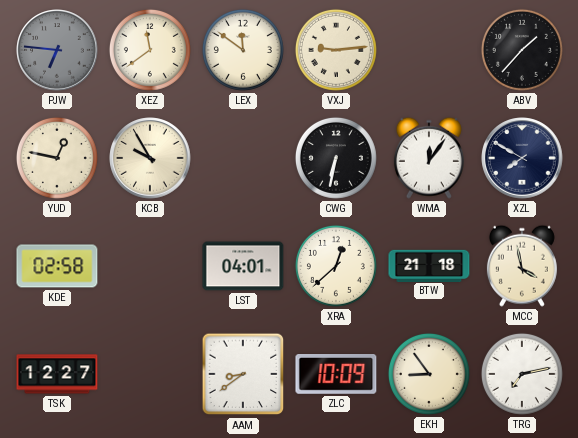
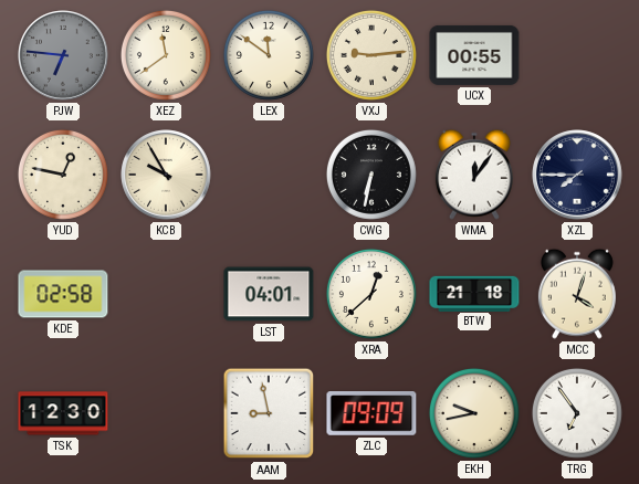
UCX: none -> 00:55
ABV: 1:37 -> none
XZL: 7:50 -> 7:45
MCC: 3:58 -> 4:03
TSK: 12:27 -> 12:30
AAM: 8:39 -> 8:58
ZLC: 10:09 -> 09:09
EKH: 8:54 -> 9:43
TRG: 7:13 -> 6:54
